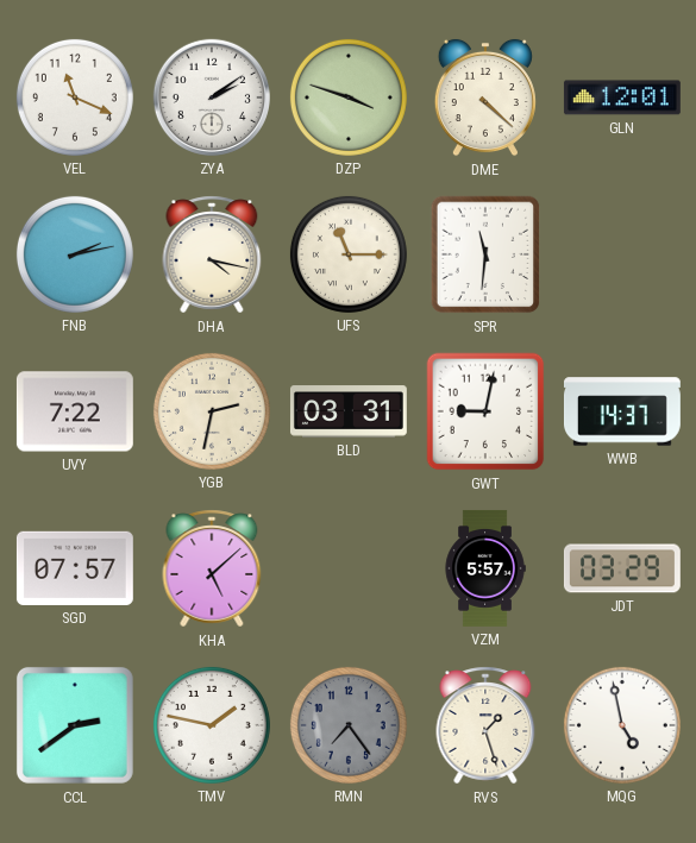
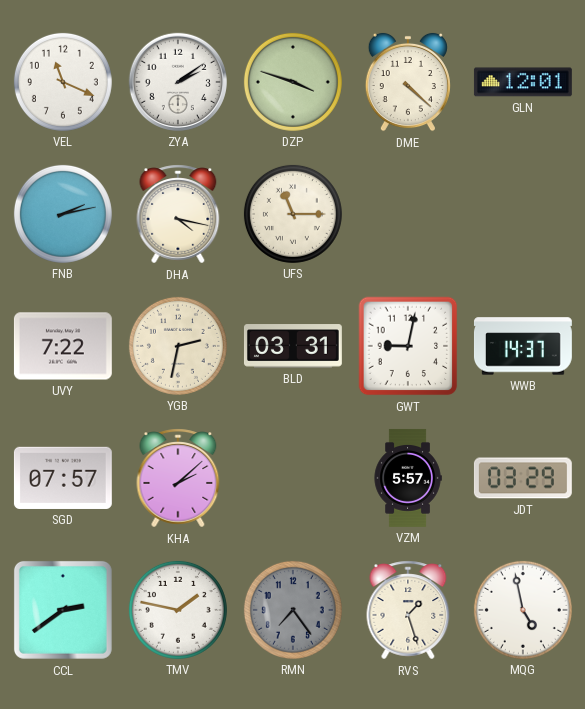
SPR: 11:31 -> none
KHA: 5:08 -> 2:08
